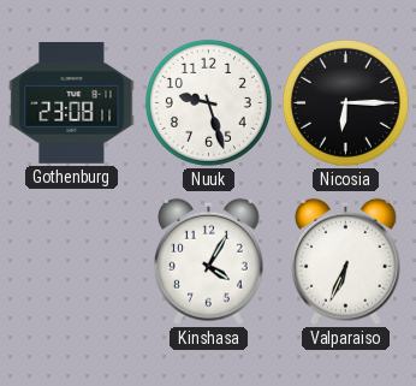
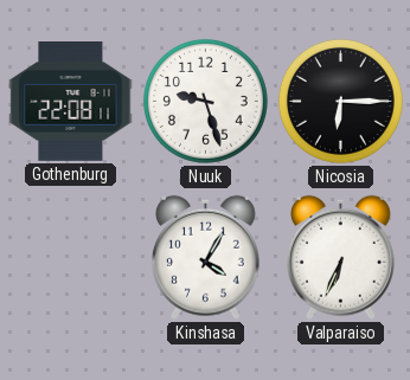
Gothenburg: 23:08 -> 22:08
